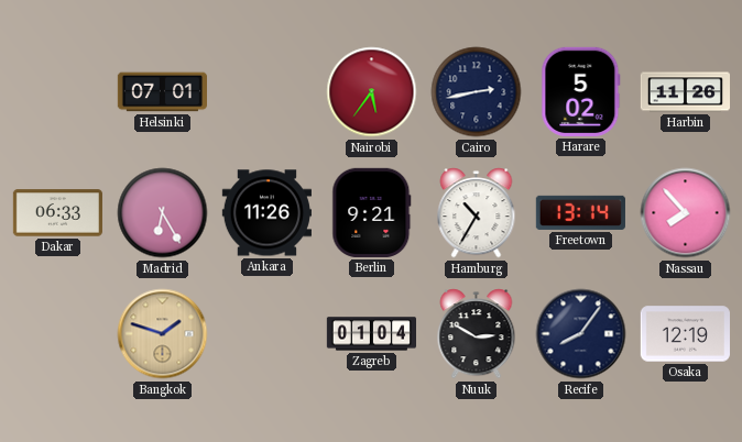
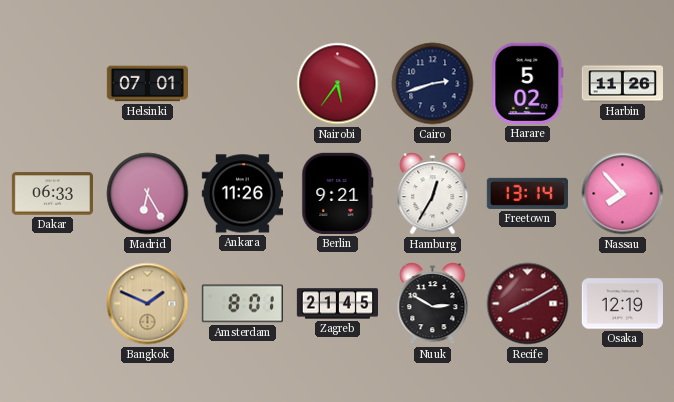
Cairo: 2:43 -> 2:42
Hamburg: 10:35 -> 12:35
Bangkok: 1:48 -> 1:49
Amsterdam: none -> 8:01
Zagreb: 01:04 -> 21:45
Recife: 8:06 -> 8:10
Recife dial: navy -> burgundy
